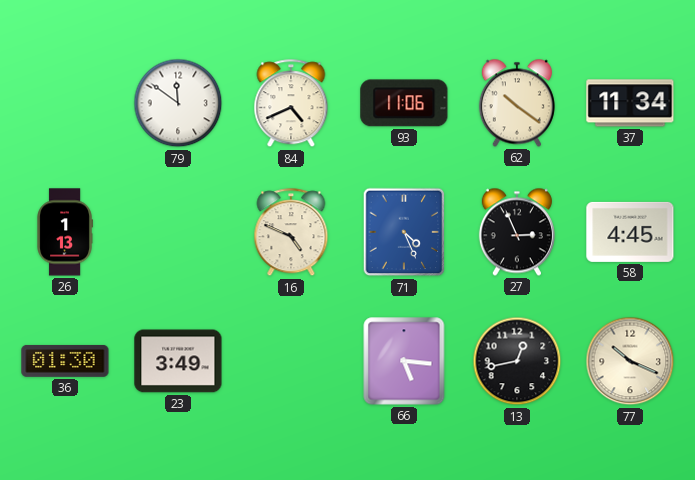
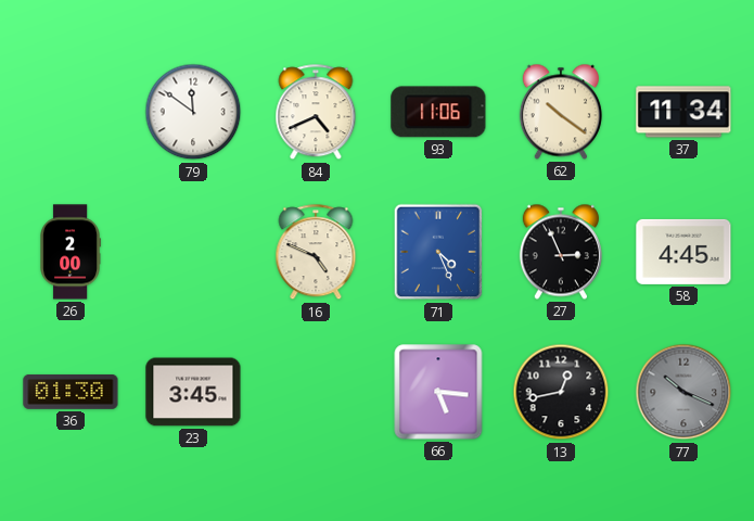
26: 1:13 -> 2:00
23: 3:49 -> 3:45
77 dial: cream -> grey
